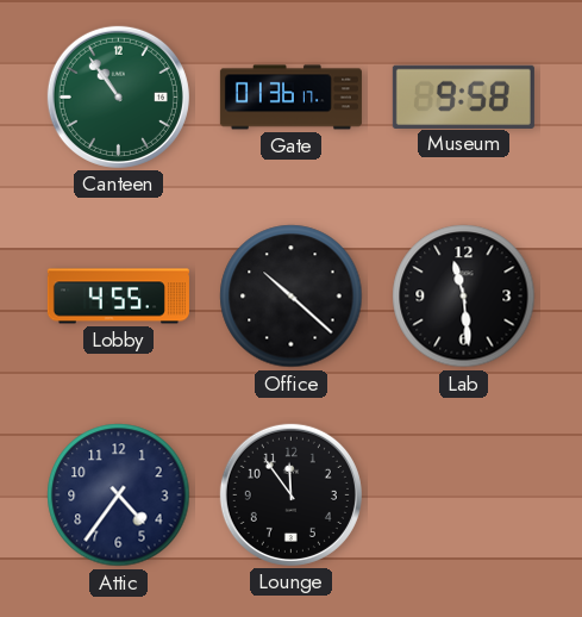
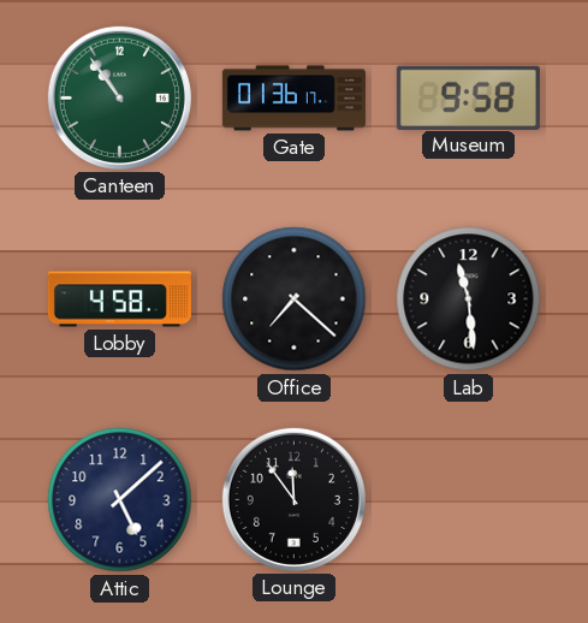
Lobby: 4:55 -> 4:58
Office: 10:22 -> 7:22
Attic: 4:36 -> 5:08
